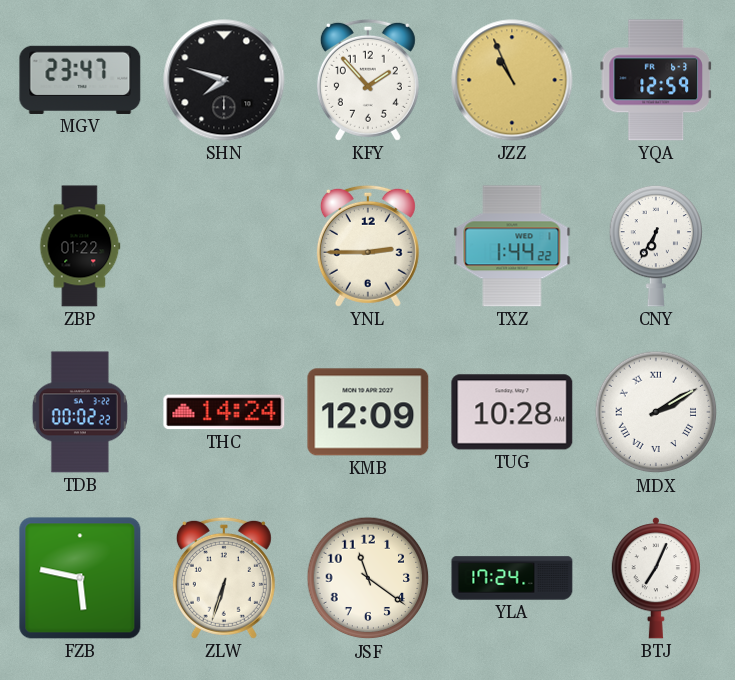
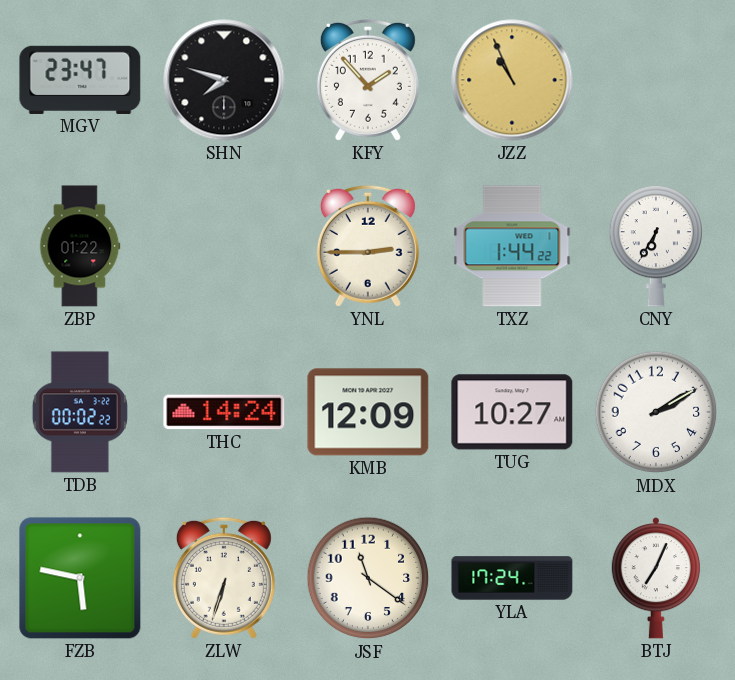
YQA: 12:59 -> none
TUG: 10:28 -> 10:27
MDX numerals: Roman -> Arabic
